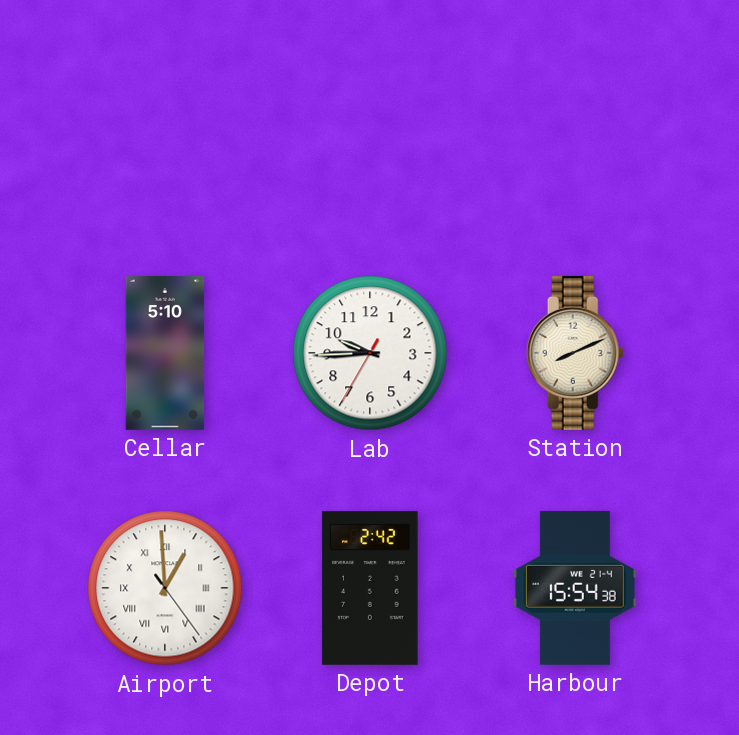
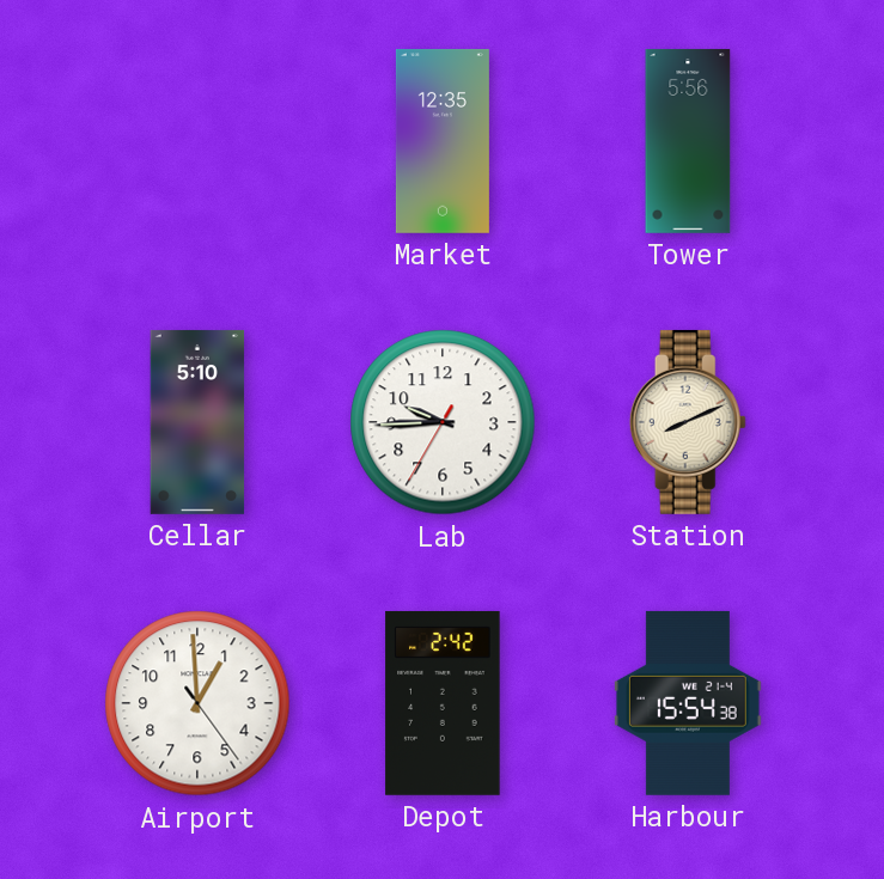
Market: none -> 12:35
Tower: none -> 5:56
Airport numerals: Roman -> Arabic
